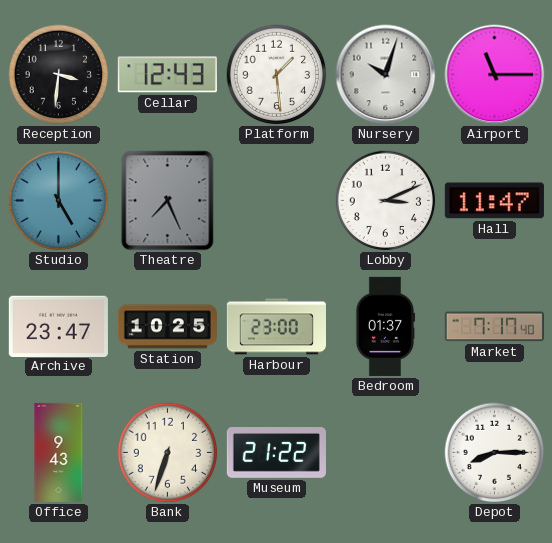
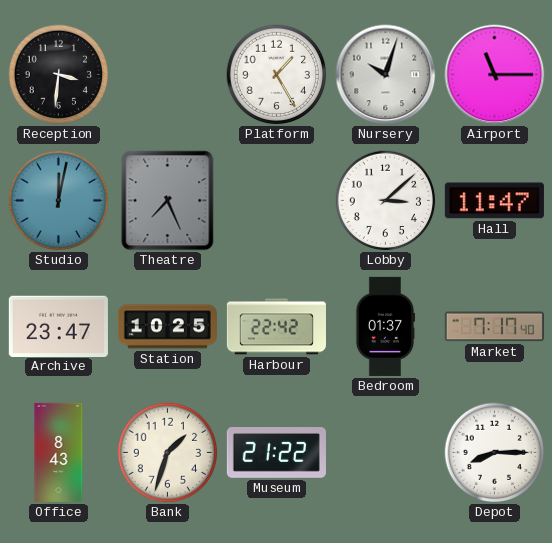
Cellar: 12:43 -> none
Platform: 1:29 -> 1:25
Studio: 5:00 -> 12:02
Lobby: 3:11 -> 3:08
Harbour: 23:00 -> 22:42
Office: 9:43 -> 8:43
Bank: 6:33 -> 1:33
